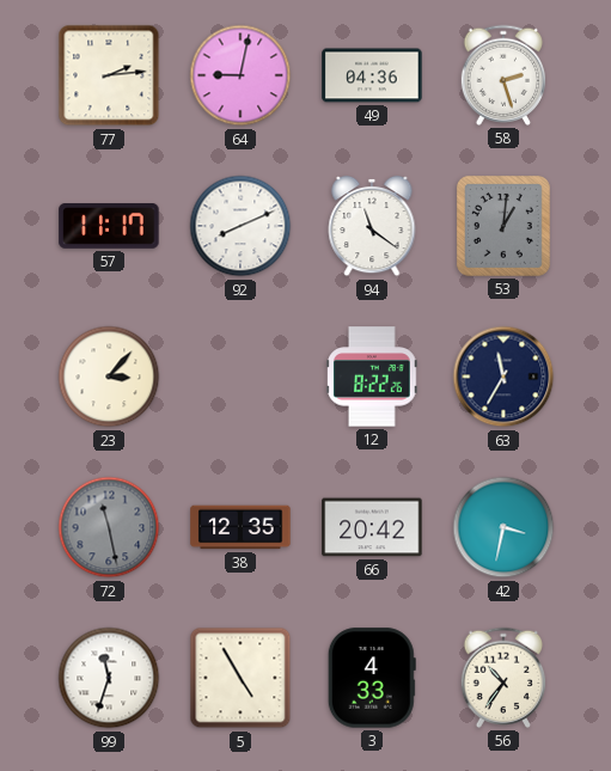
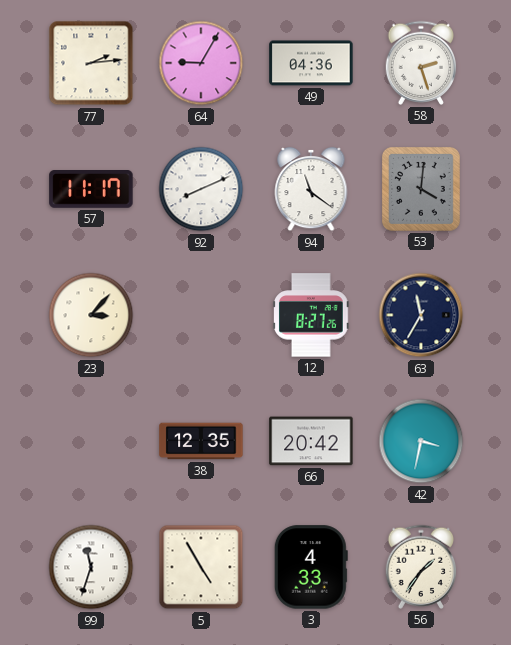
64: 9:02 -> 9:05
53: 1:01 -> 4:01
12: 8:22 -> 8:27
72: 11:28 -> none
56: 10:36 -> 1:36
